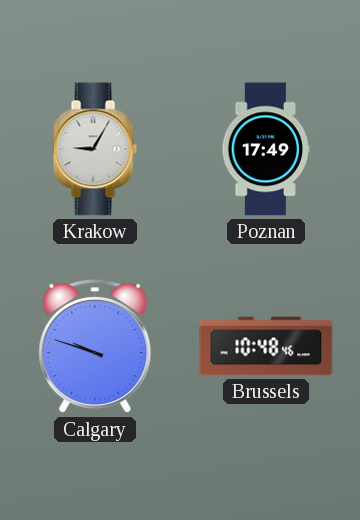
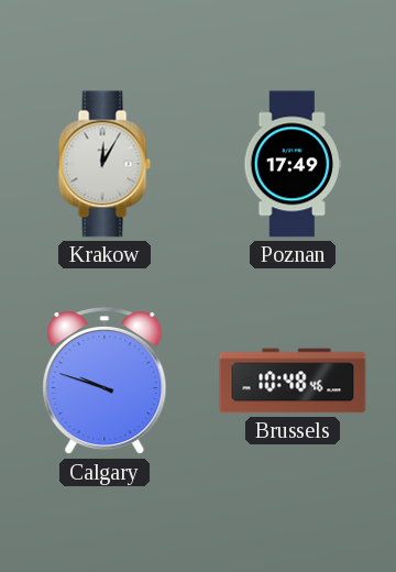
Krakow: 9:05 -> 12:05
